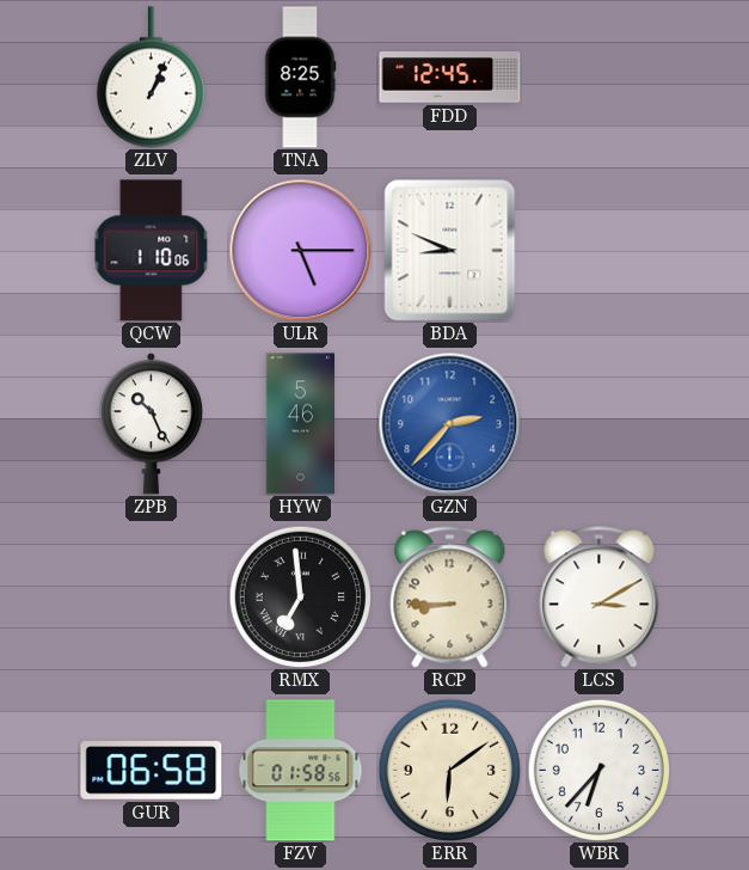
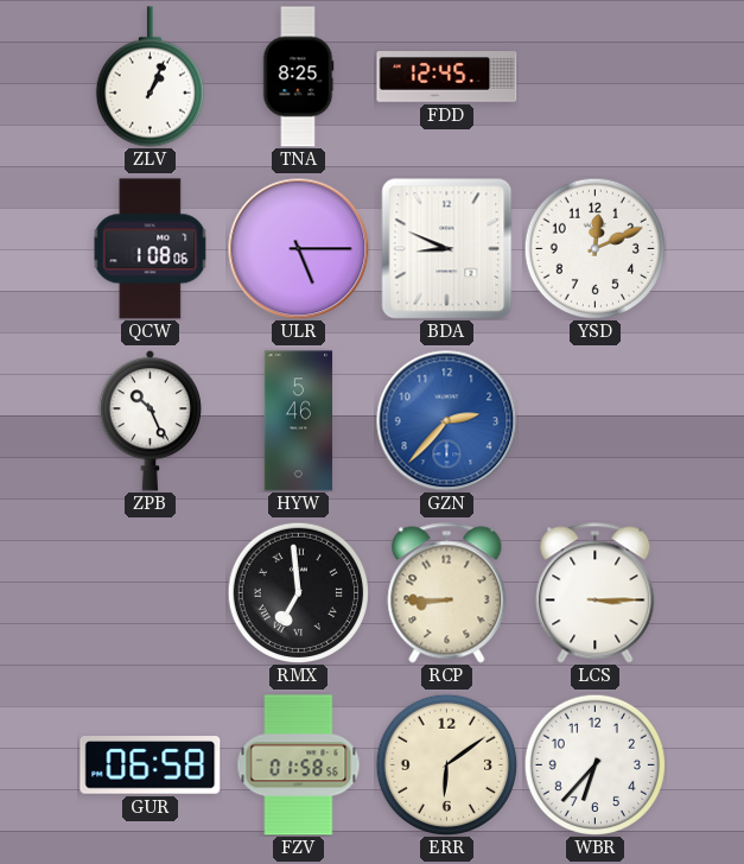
QCW: 1:10 -> 1:08
YSD: none -> 12:11
LCS: 3:10 -> 3:15
